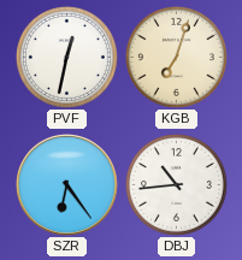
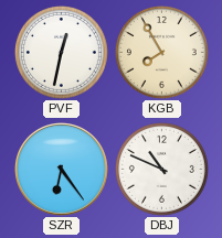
KGB: 7:03 -> 7:55
DBJ: 10:44 -> 10:49
